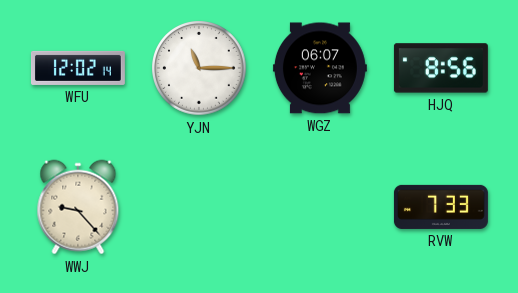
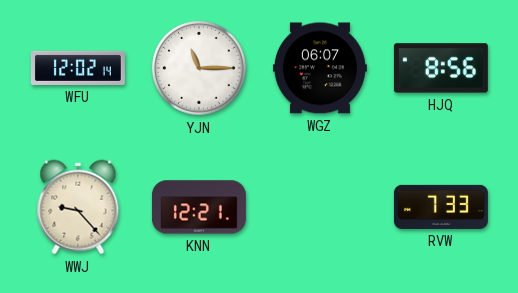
KNN: none -> 12:21
